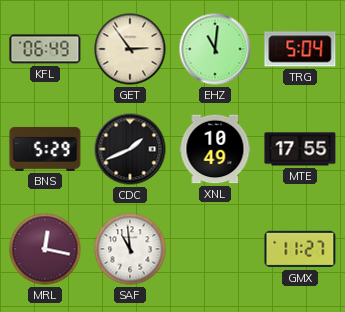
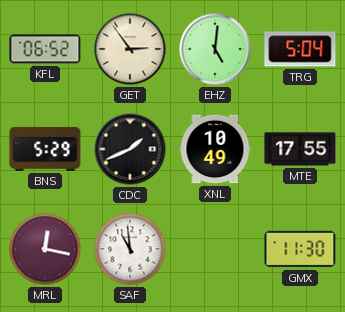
KFL: 06:49 -> 06:52
EHZ: 11:01 -> 5:01
GMX: 11:27 -> 11:30
